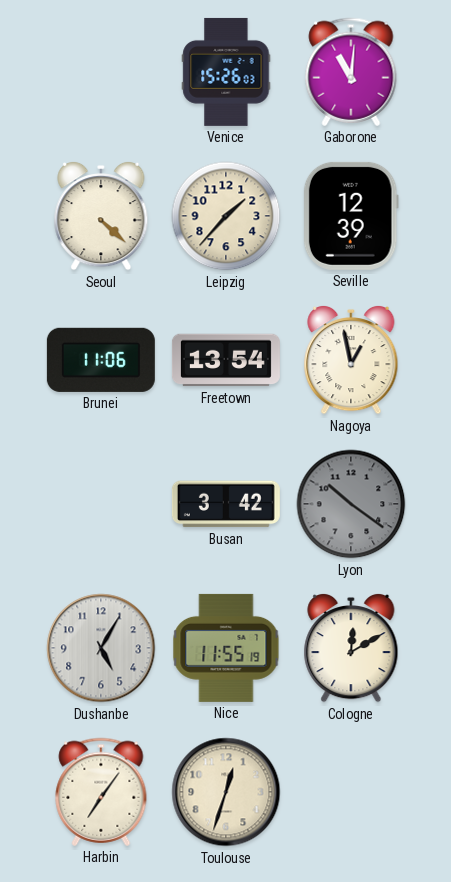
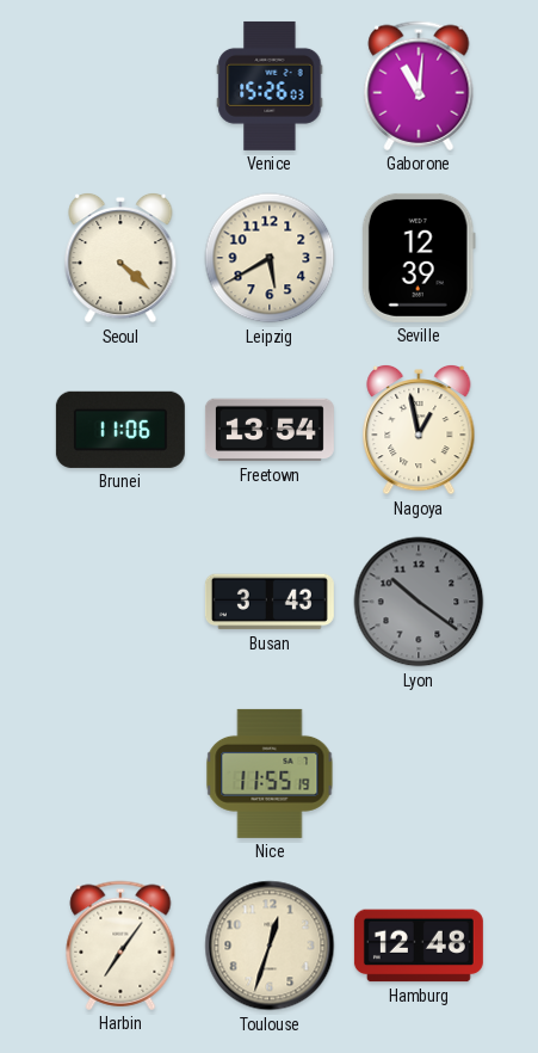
Leipzig: 1:37 -> 5:40
Busan: 3:42 -> 3:43
Dushanbe: 5:05 -> none
Cologne: 12:10 -> none
Hamburg: none -> 12:48
